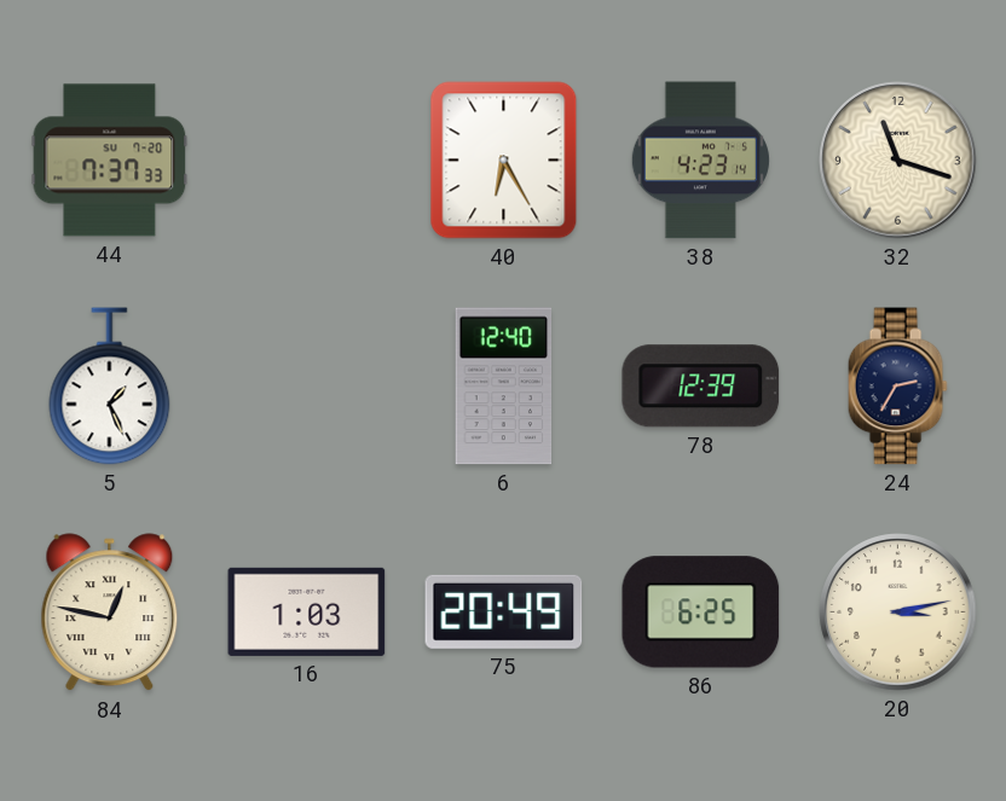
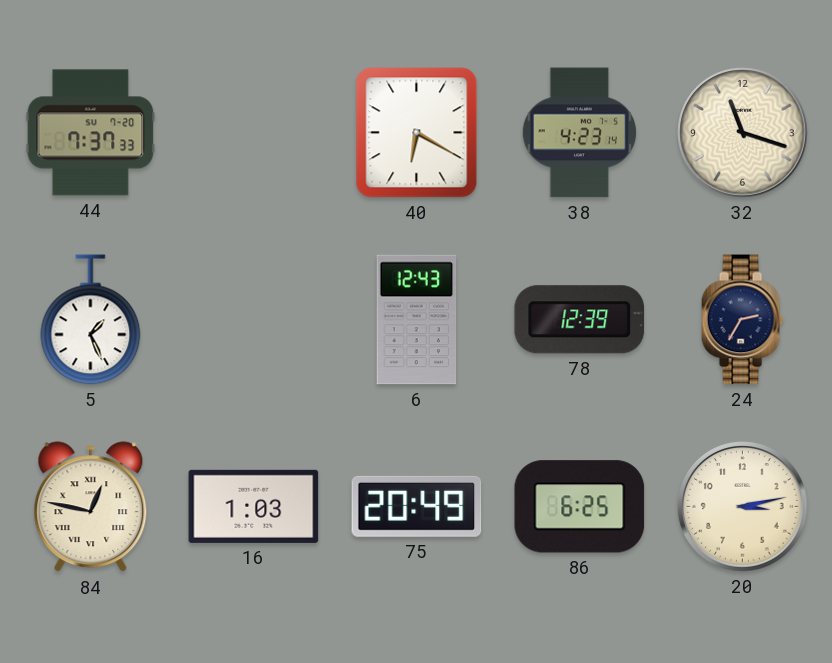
40: 6:25 -> 6:20
6: 12:40 -> 12:43
